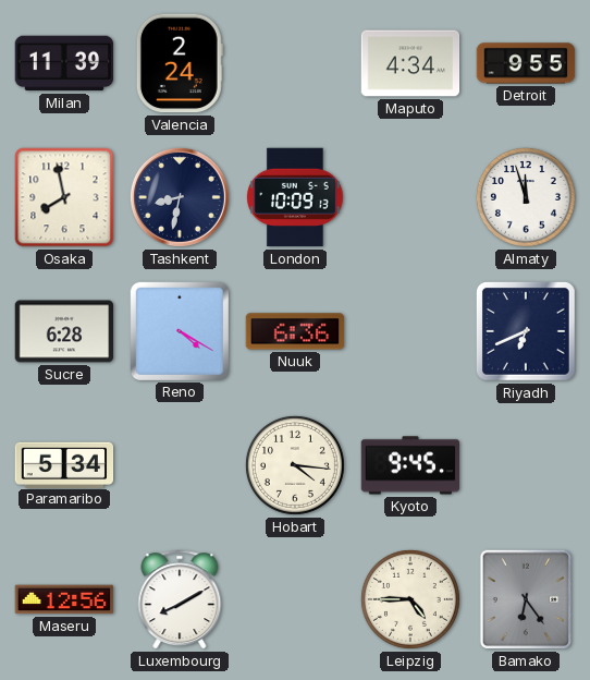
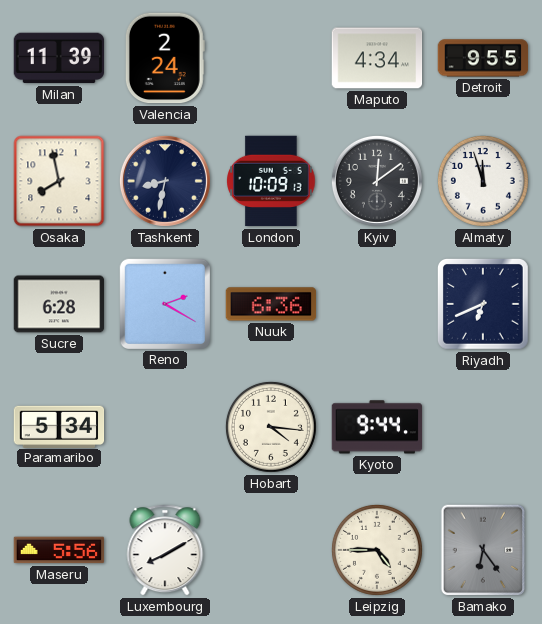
Kyiv: none -> 12:09
Reno: 4:20 -> 2:20
Kyoto: 9:45 -> 9:44
Maseru: 12:56 -> 5:56
